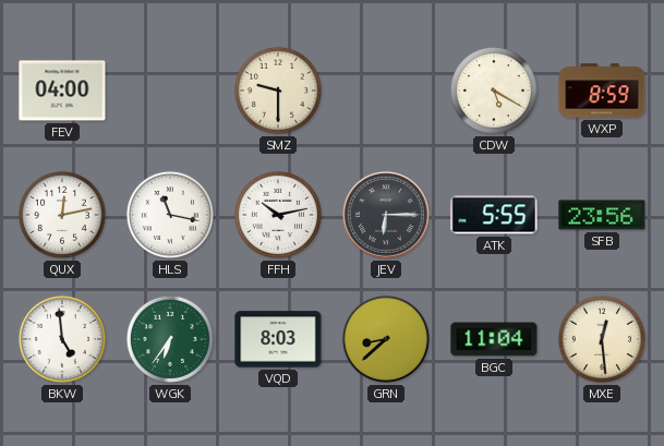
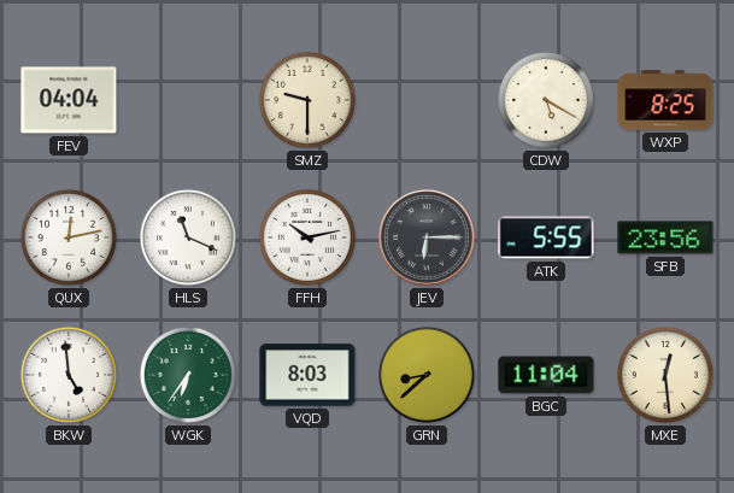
FEV: 04:00 -> 04:04
WXP: 8:59 -> 8:25
HLS: 11:17 -> 11:19
